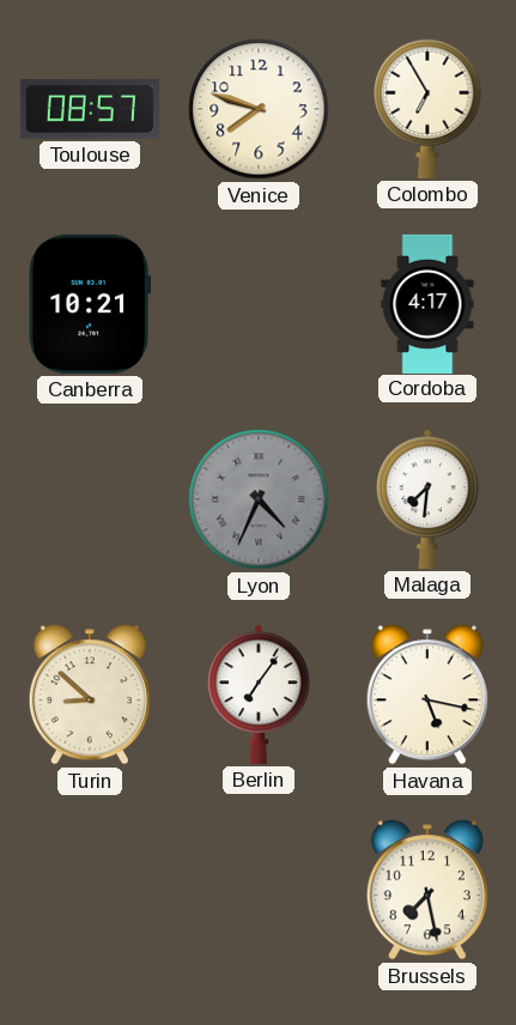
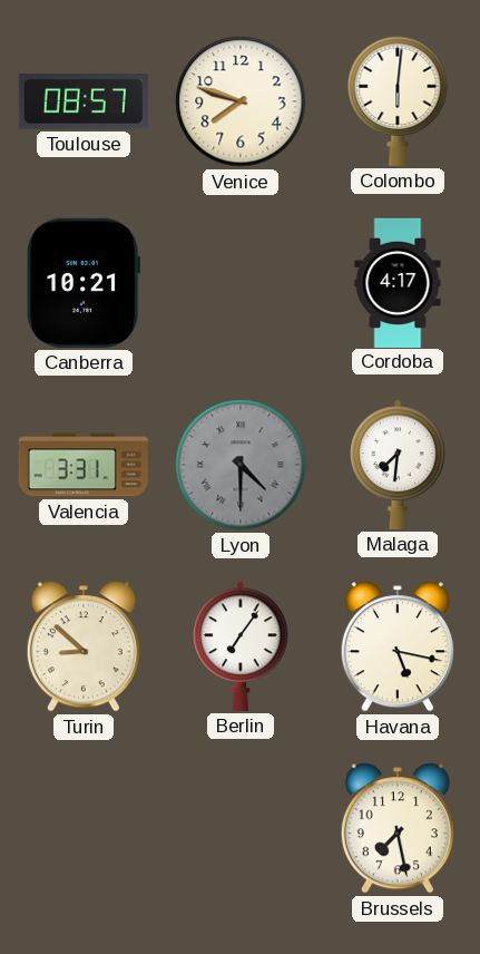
Colombo: 6:55 -> 6:01
Valencia: none -> 3:31
Lyon: 4:34 -> 4:30
